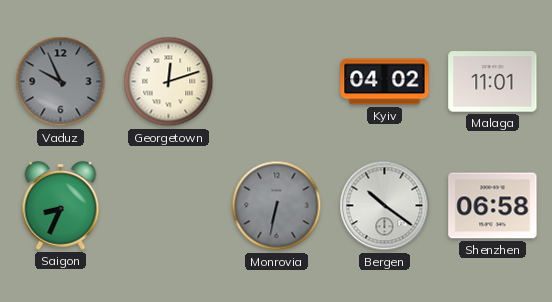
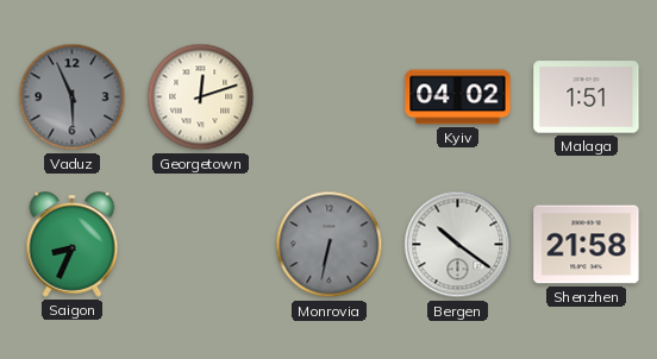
Vaduz: 9:56 -> 5:56
Malaga: 11:01 -> 1:51
Shenzhen: 06:58 -> 21:58
